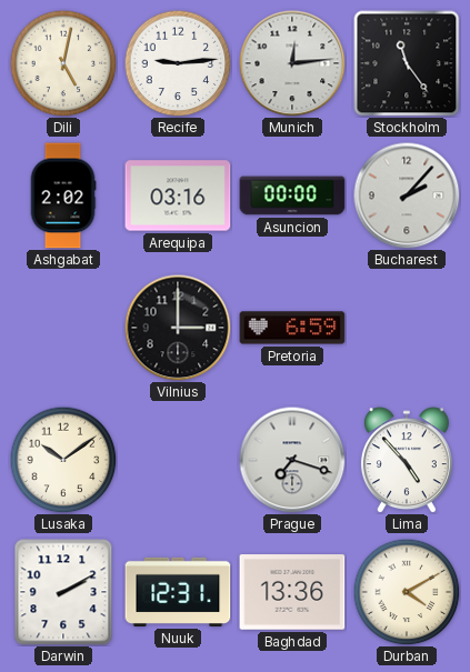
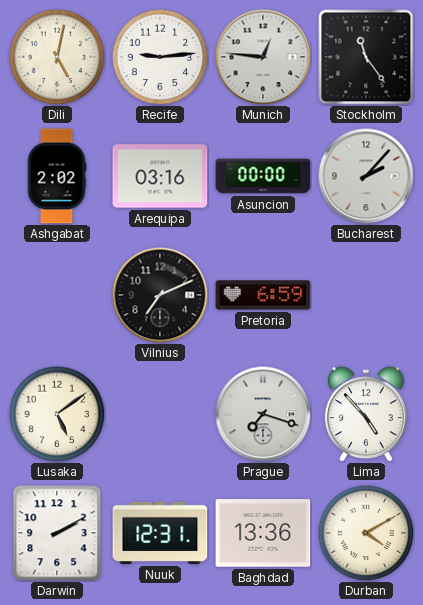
Munich: 12:14 -> 12:46
Vilnius: 3:00 -> 7:11
Lusaka: 10:09 -> 5:09
